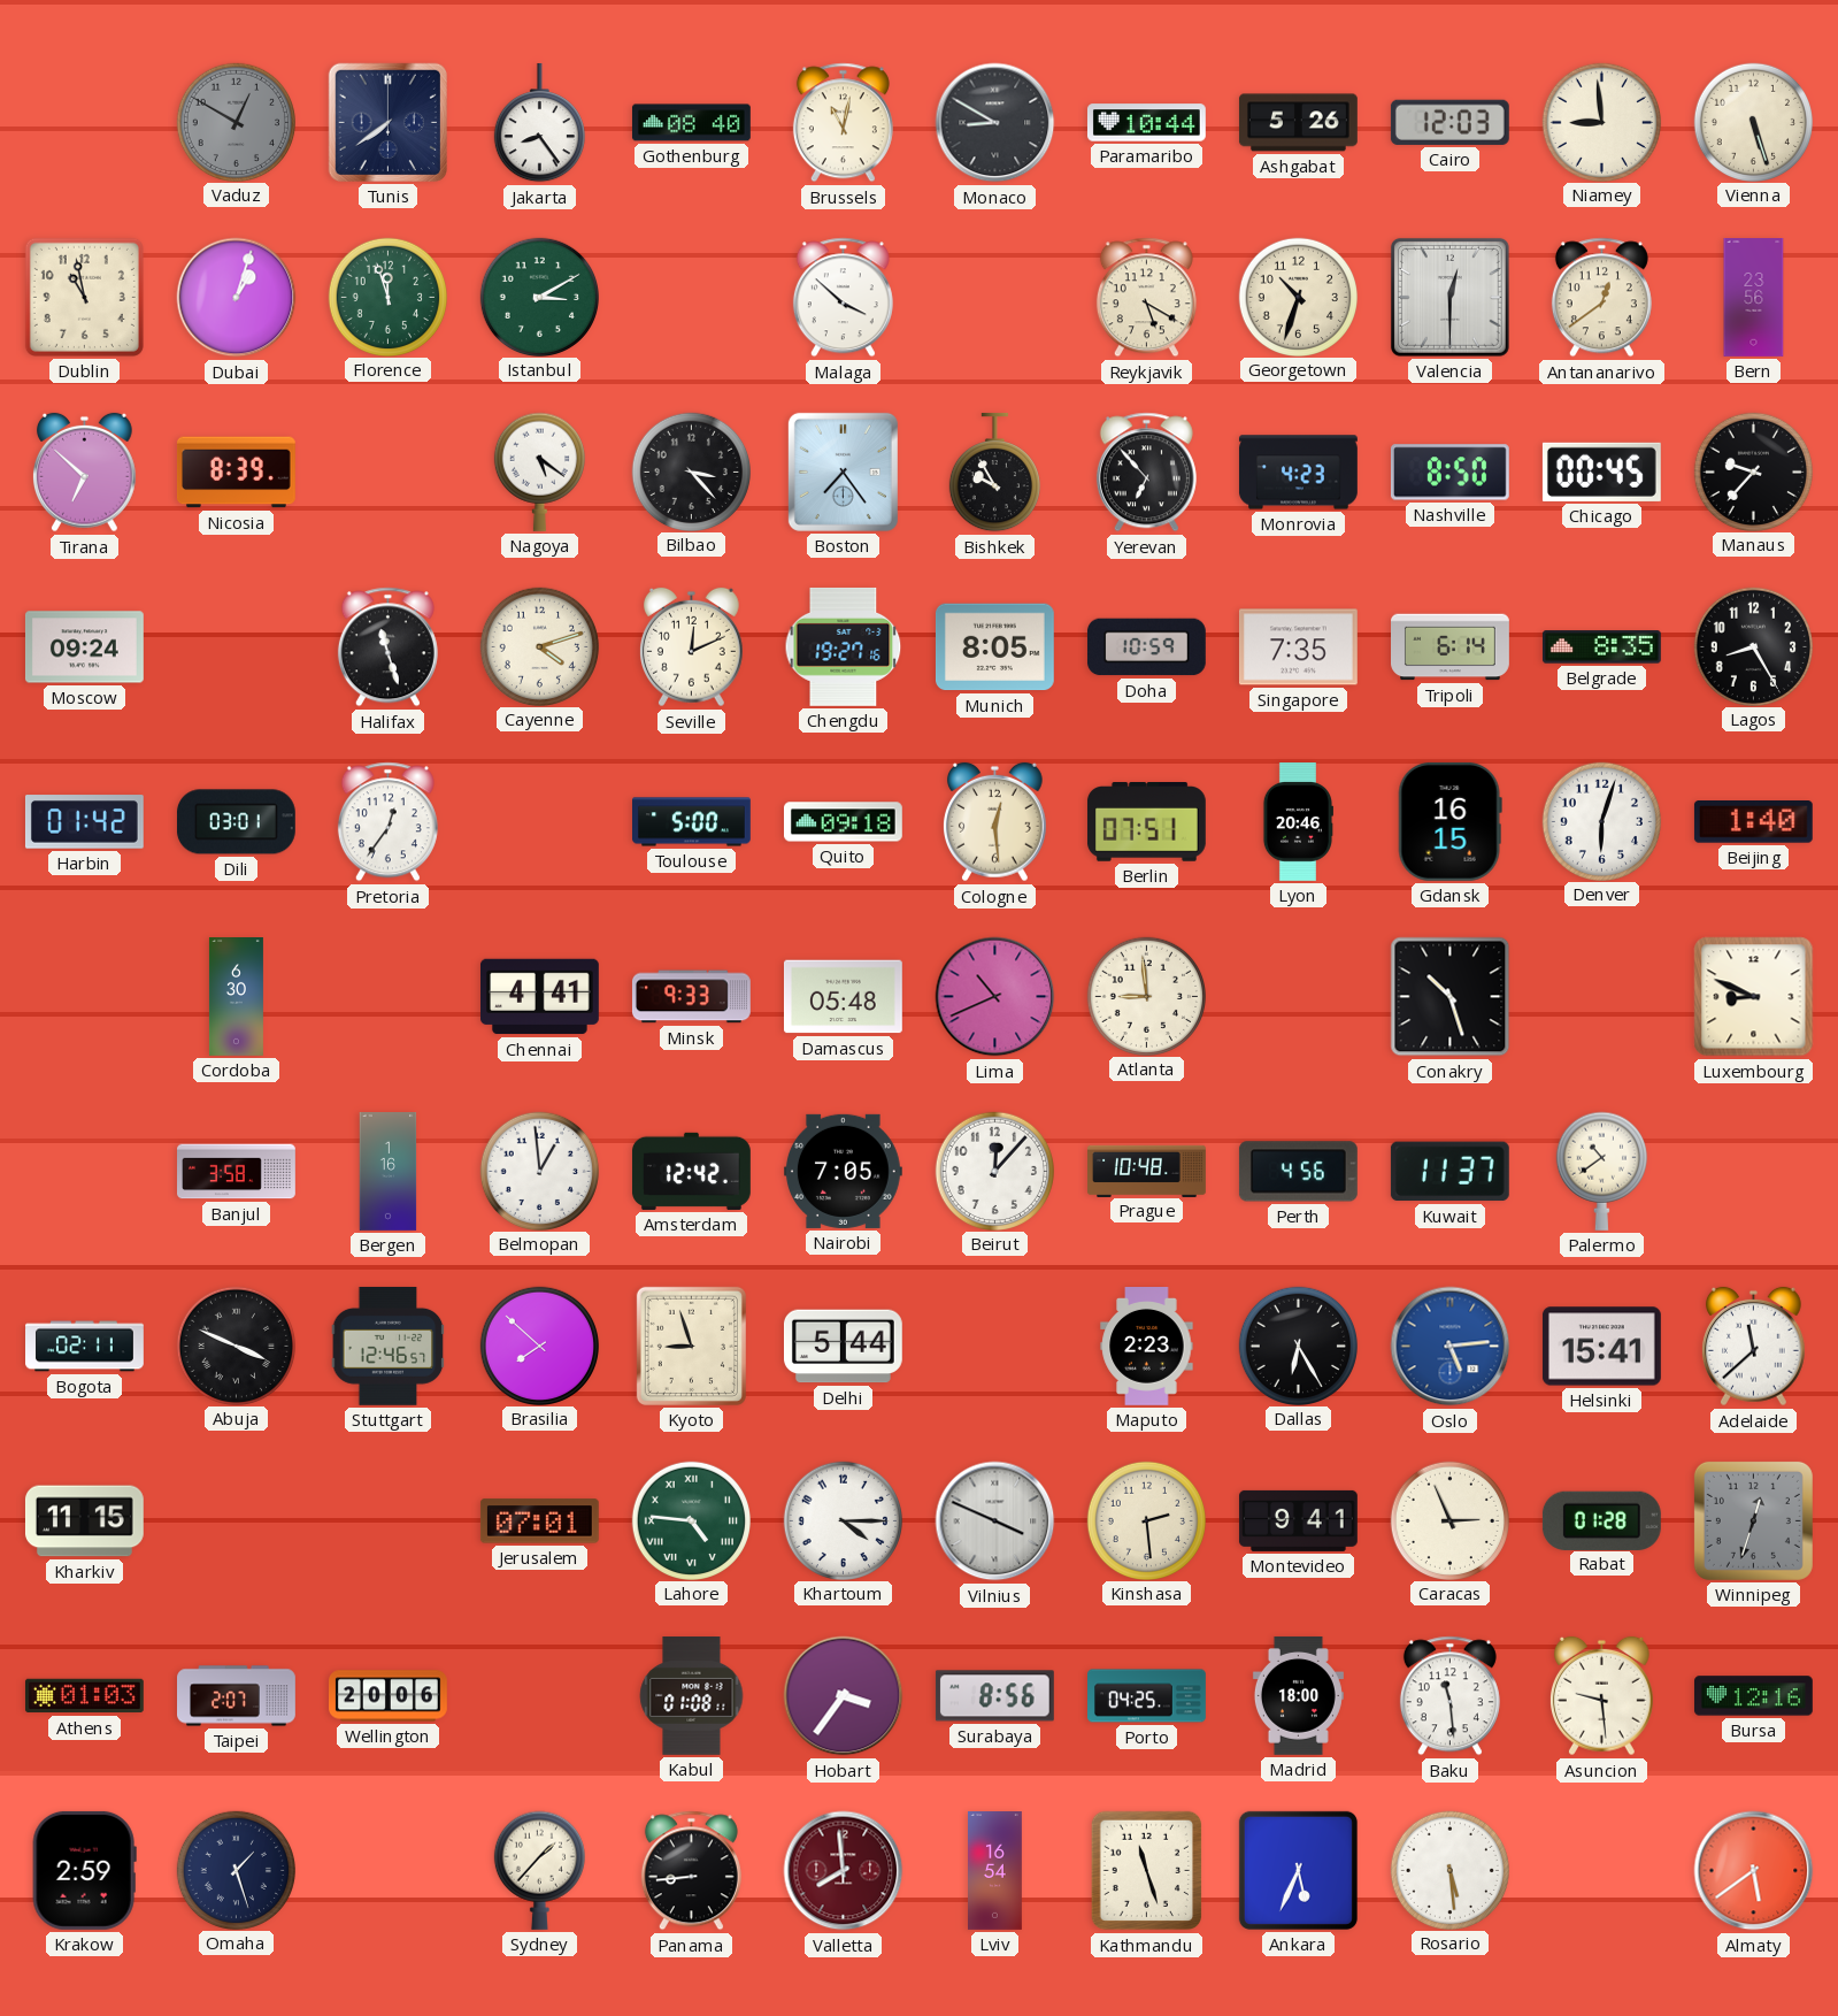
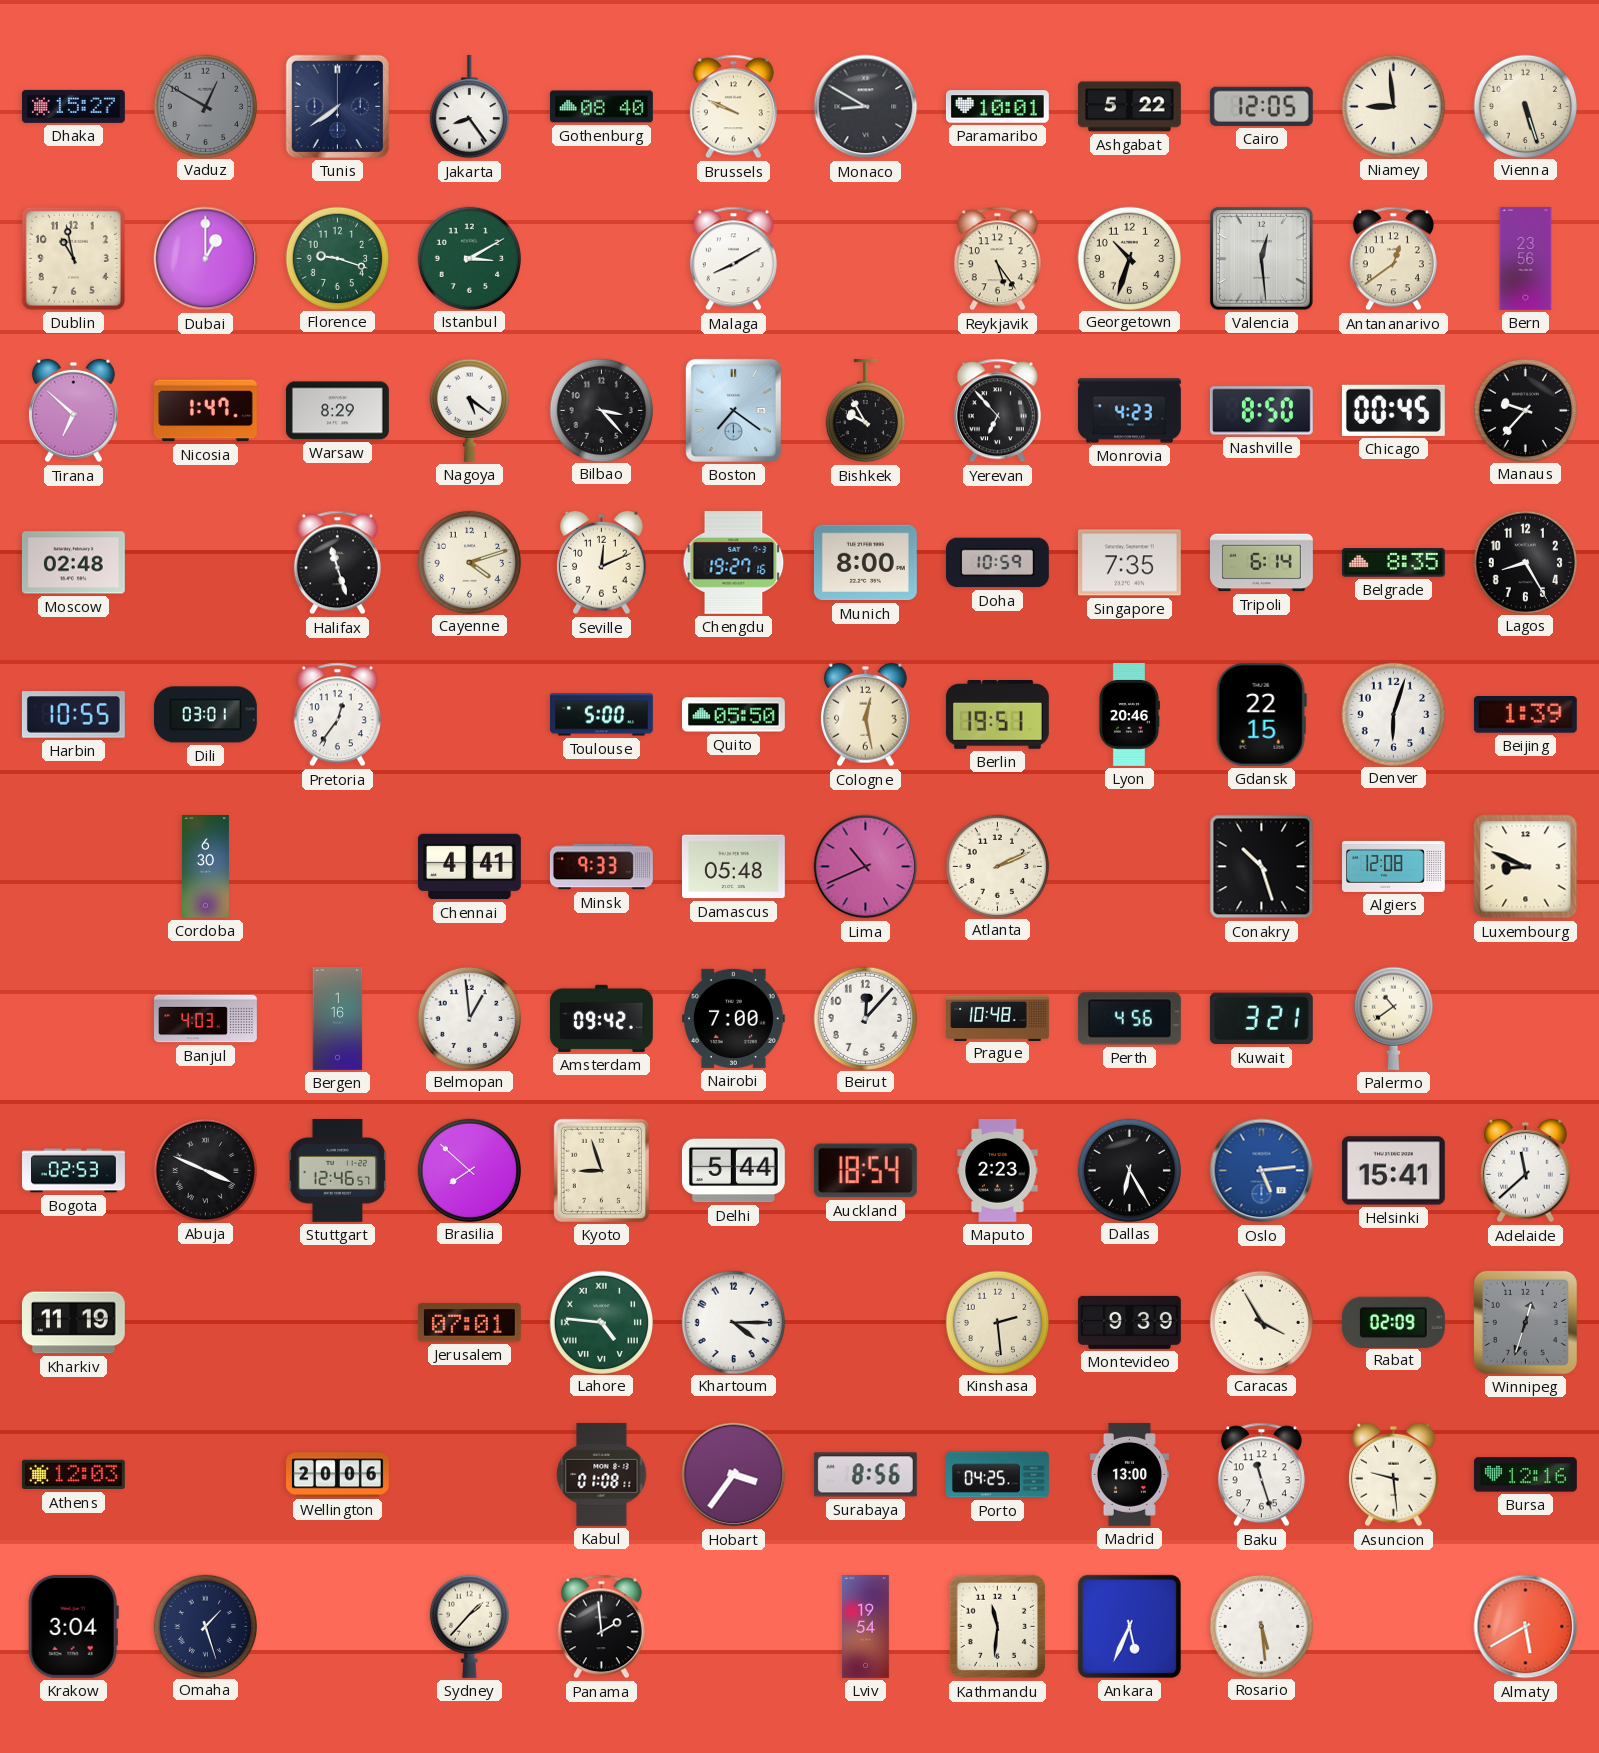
Dhaka: none -> 15:27
Brussels: 11:02 -> 9:49
Paramaribo: 10:44 -> 10:01
Ashgabat: 5:26 -> 5:22
Cairo: 12:03 -> 12:05
Dubai: 1:03 -> 1:00
Florence: 11:57 -> 9:18
Malaga: 3:52 -> 8:10
Reykjavik: 5:20 -> 5:24
Valencia: 12:30 -> 12:29
Nicosia: 8:39 -> 1:47
Warsaw: none -> 8:29
Boston: 7:24 -> 7:21
Moscow: 09:24 -> 02:48
Munich: 8:05 -> 8:00
Harbin: 01:42 -> 10:55
Quito: 09:18 -> 05:50
Cologne: 12:29 -> 12:28
Berlin: 07:51 -> 19:51
Gdansk: 16:15 -> 22:15
Beijing: 1:40 -> 1:39
Atlanta: 8:59 -> 2:11
Algiers: none -> 12:08
Banjul: 3:58 -> 4:03
Amsterdam: 12:42 -> 09:42
Nairobi: 7:05 -> 7:00
Kuwait: 11:37 -> 3:21
Bogota: 02:11 -> 02:53
Auckland: none -> 18:54
Kharkiv: 11:15 -> 11:19
Vilnius: 3:49 -> none
Montevideo: 9:41 -> 9:39
Caracas: 2:56 -> 3:55
Rabat: 01:28 -> 02:09
Athens: 01:03 -> 12:03
Taipei: 2:07 -> none
Madrid: 18:00 -> 13:00
Baku: 11:29 -> 11:27
Krakow: 2:59 -> 3:04
Panama: 8:44 -> 1:59
Valletta: 7:59 -> none
Lviv: 16:54 -> 19:54
Kathmandu: 11:27 -> 11:31
Almaty: 5:39 -> 5:40
